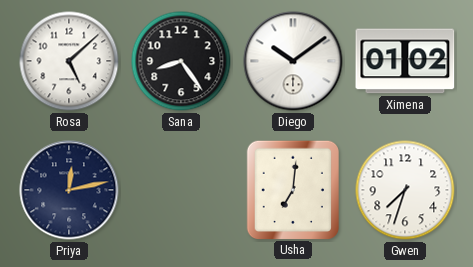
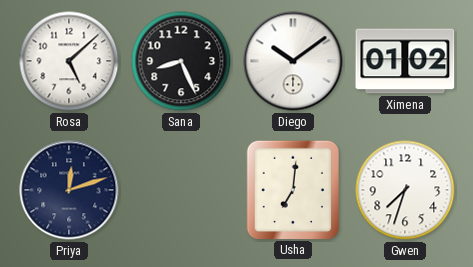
Sana: 8:24 -> 8:26
Priya: 12:13 -> 12:12
